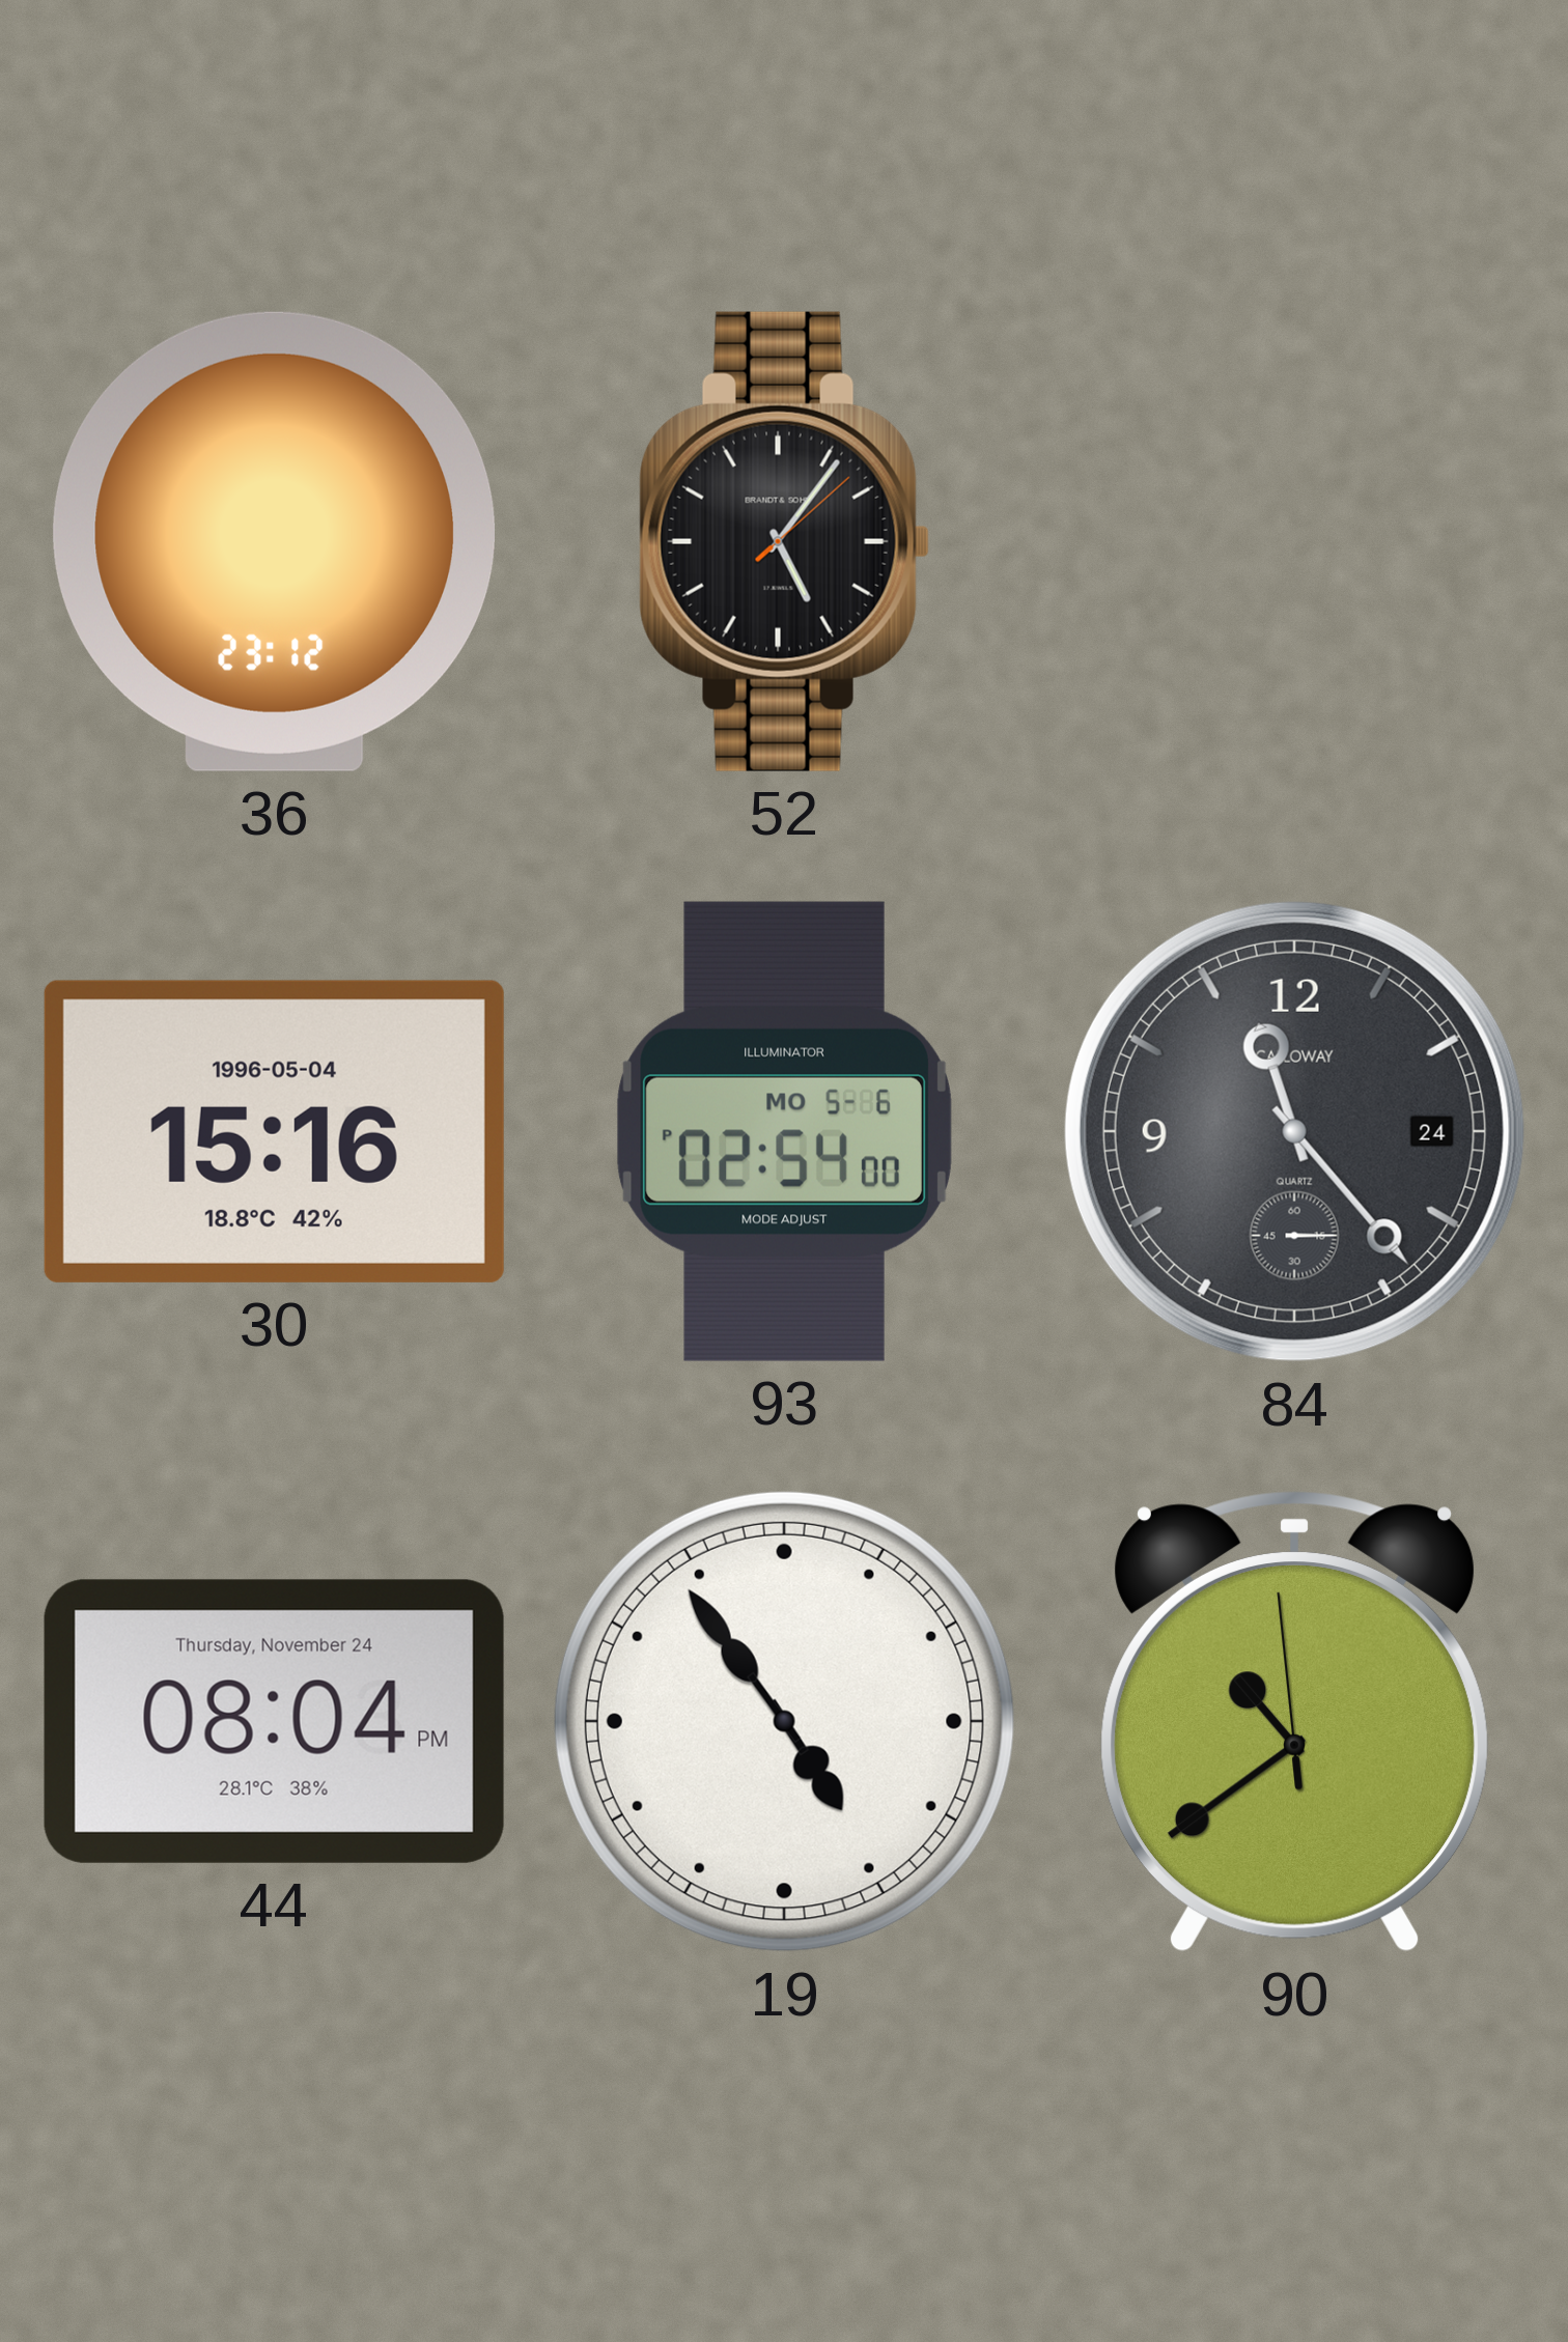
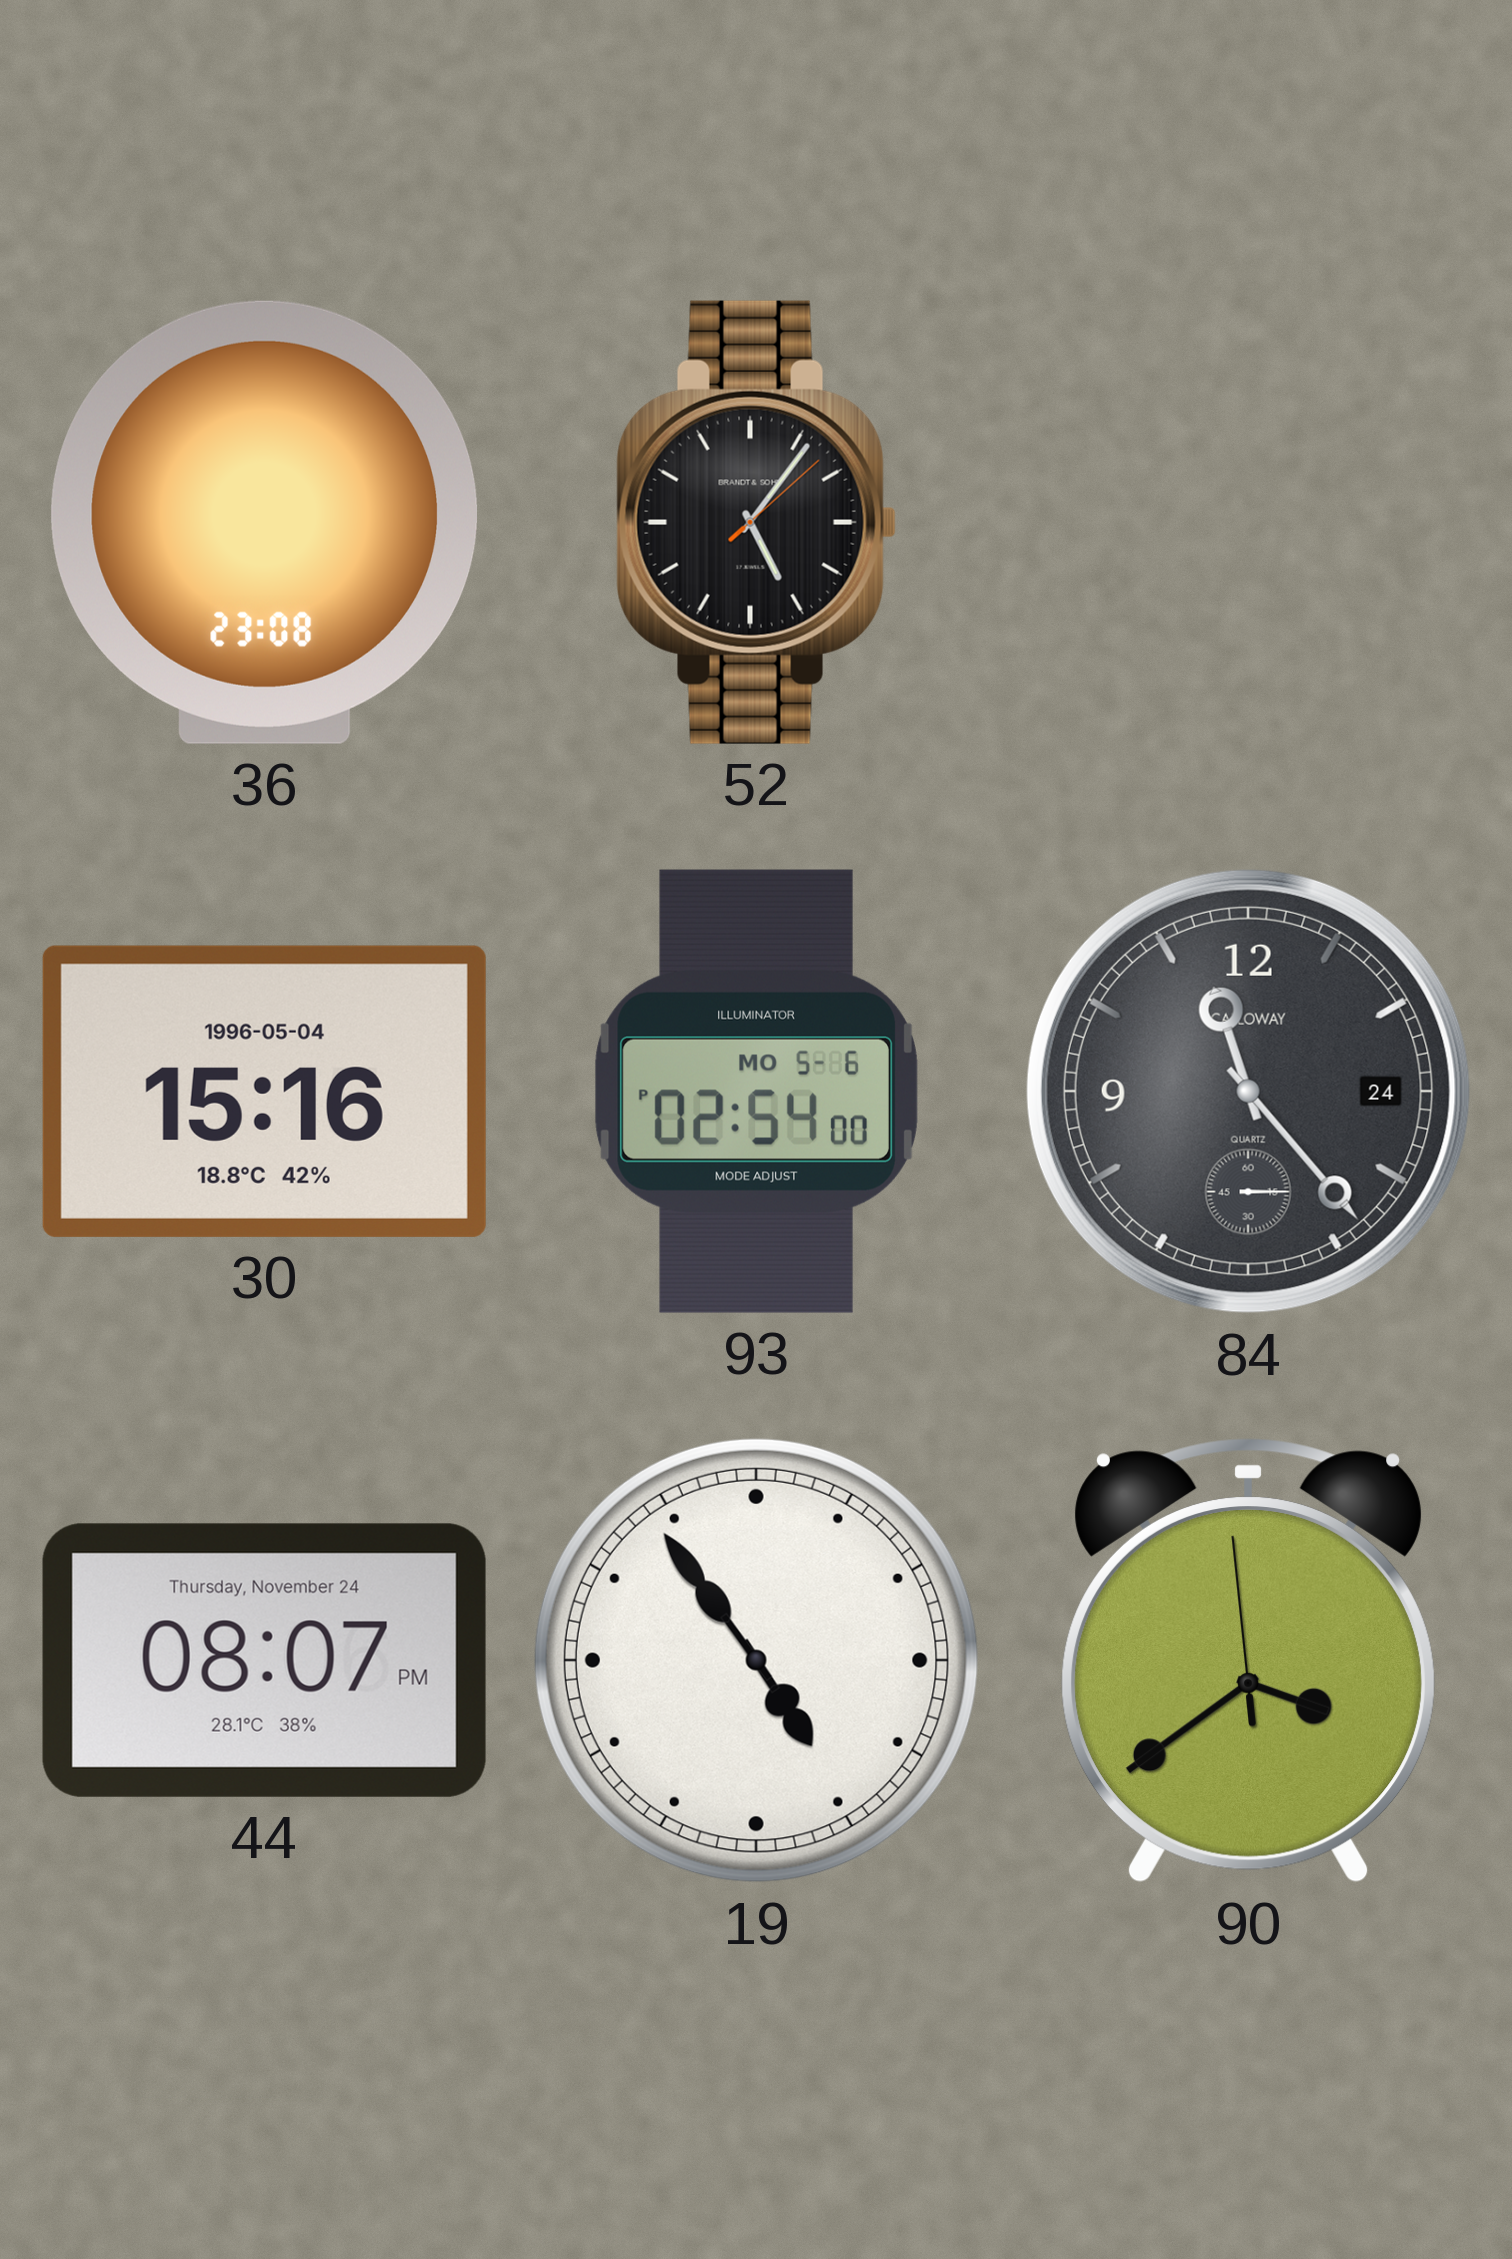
36: 23:12 -> 23:08
44: 08:04 -> 08:07
90: 10:38 -> 3:38
